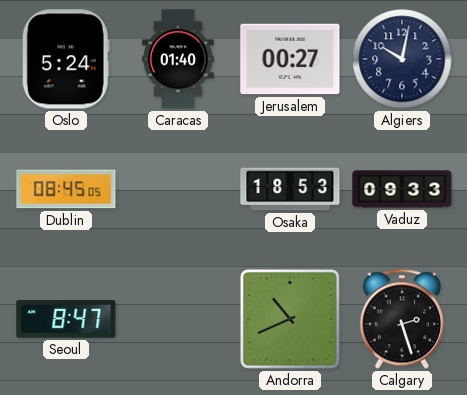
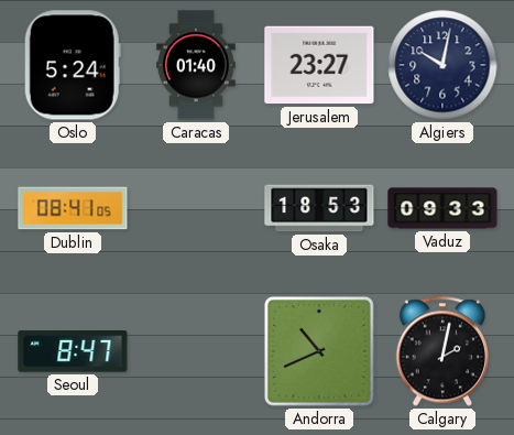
Jerusalem: 00:27 -> 23:27
Dublin: 08:45 -> 08:41
Calgary: 2:27 -> 2:02
